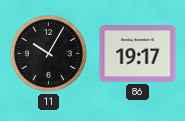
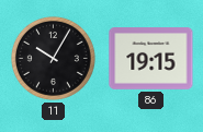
86: 19:17 -> 19:15
